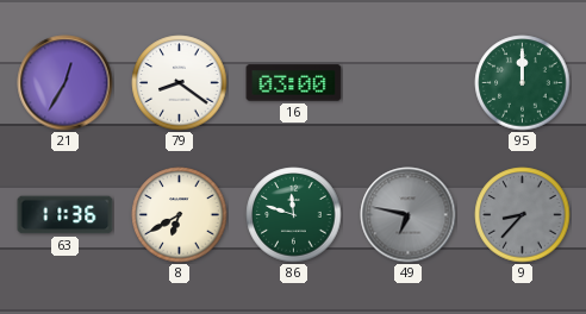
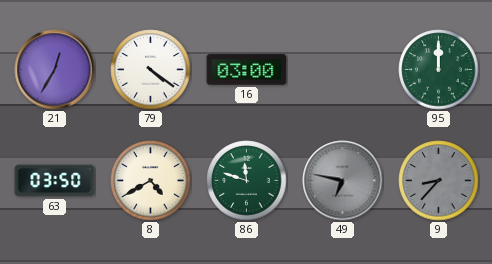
79: 8:21 -> 4:21
63: 11:36 -> 03:50
8: 6:40 -> 4:40
